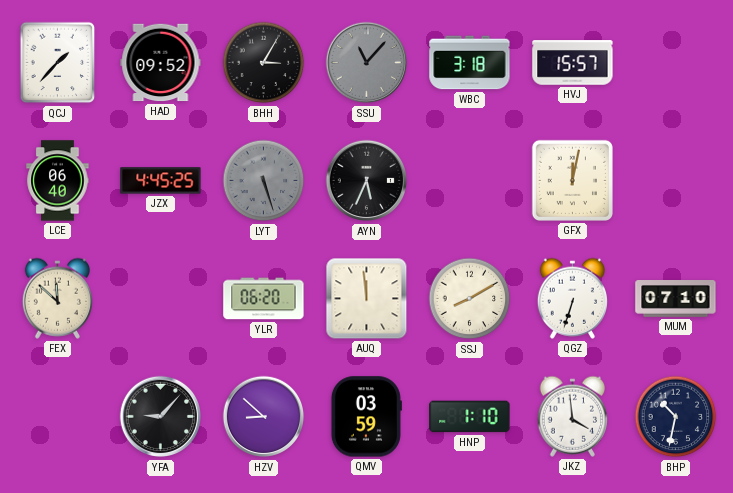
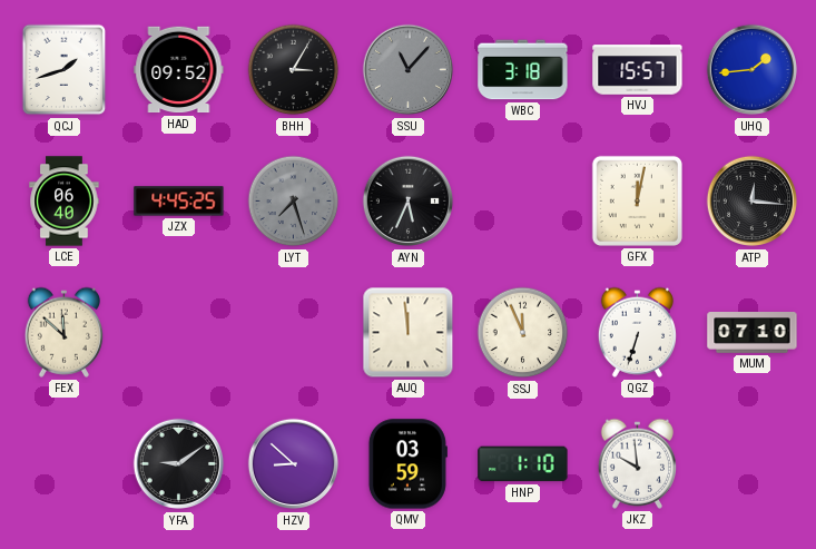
QCJ: 1:37 -> 1:42
UHQ: none -> 1:44
LYT: 5:27 -> 7:27
ATP: none -> 12:16
YLR: 06:20 -> none
SSJ: 8:10 -> 11:56
YFA: 9:07 -> 9:09
JKZ: 3:59 -> 9:59
BHP: 10:32 -> none
